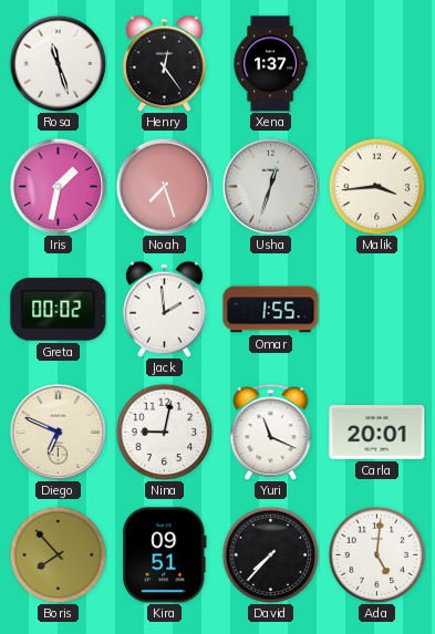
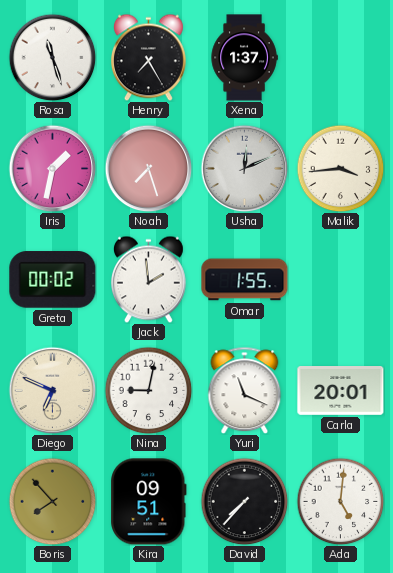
Henry: 12:24 -> 7:25
Usha: 12:33 -> 12:11
